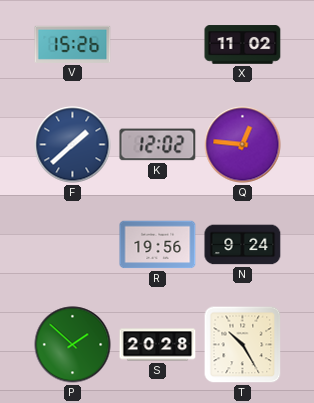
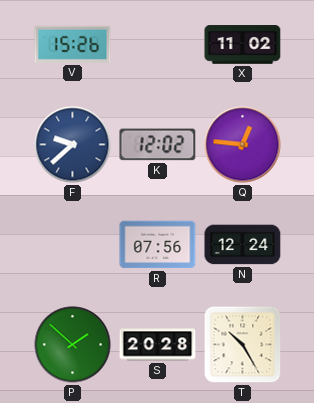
F: 1:38 -> 9:38
R: 19:56 -> 07:56
N: 9:24 -> 12:24
